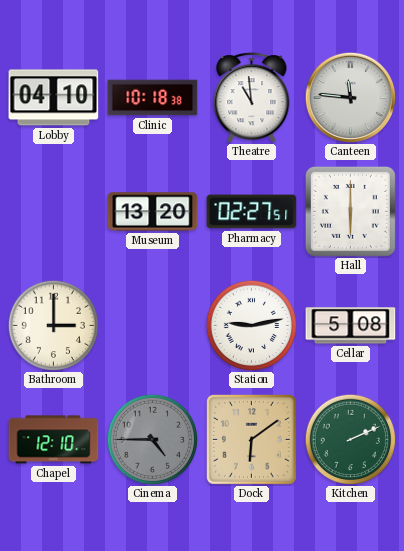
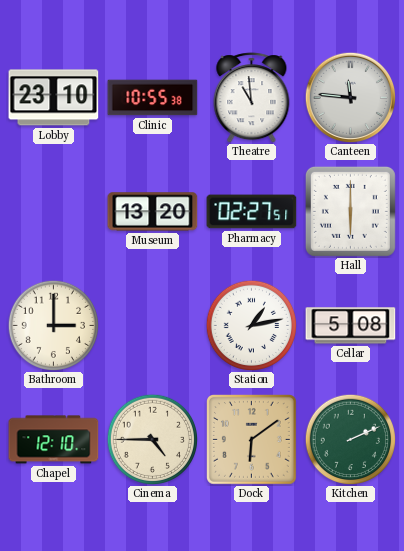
Lobby: 04:10 -> 23:10
Clinic: 10:18 -> 10:55
Station: 9:13 -> 1:13
Cinema dial: grey -> cream
